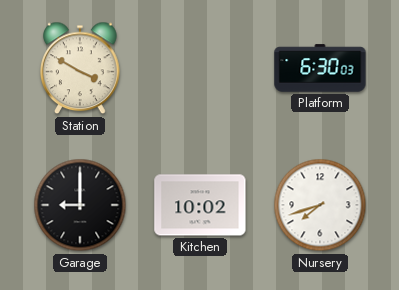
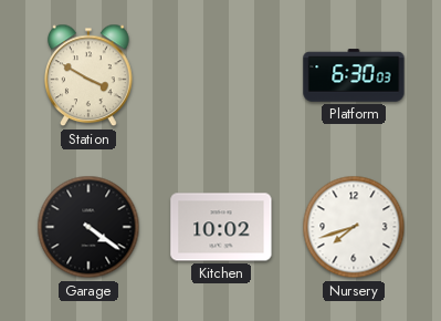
Garage: 9:00 -> 4:21
